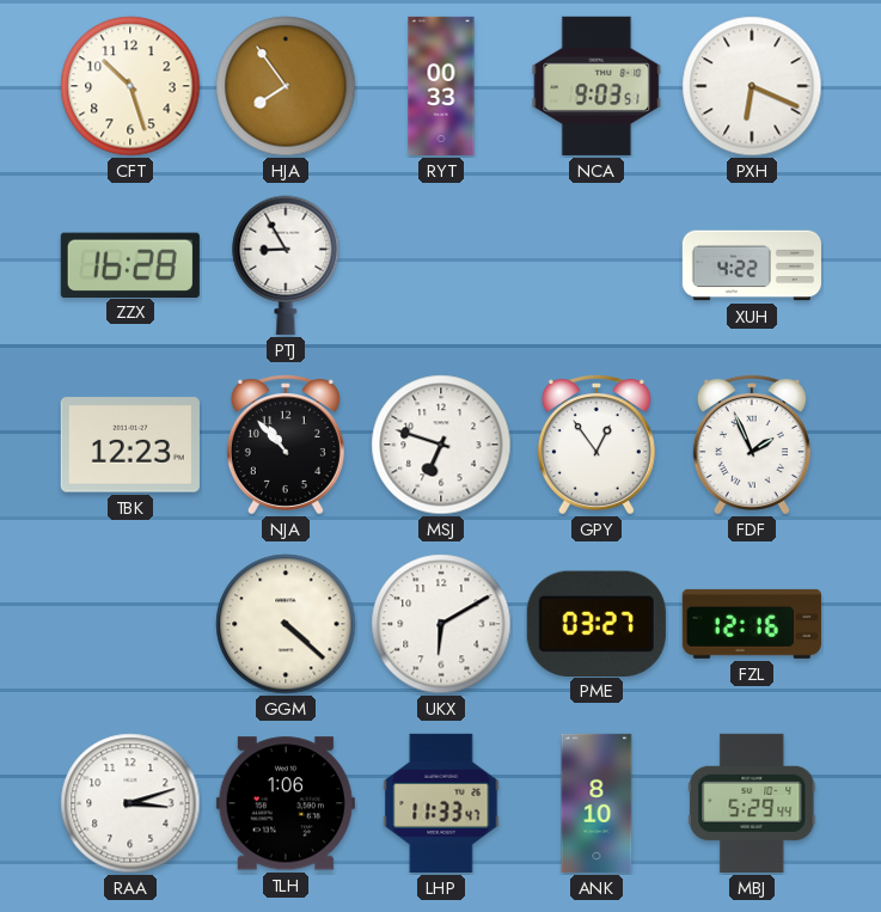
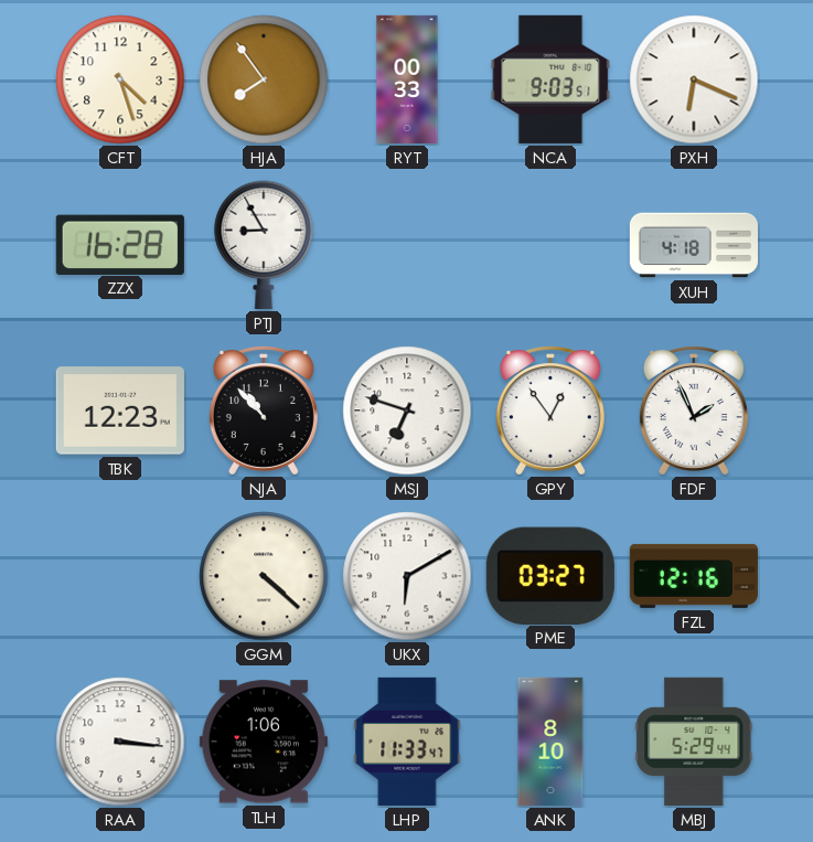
CFT: 10:27 -> 4:27
XUH: 4:22 -> 4:18
RAA: 3:12 -> 3:16
